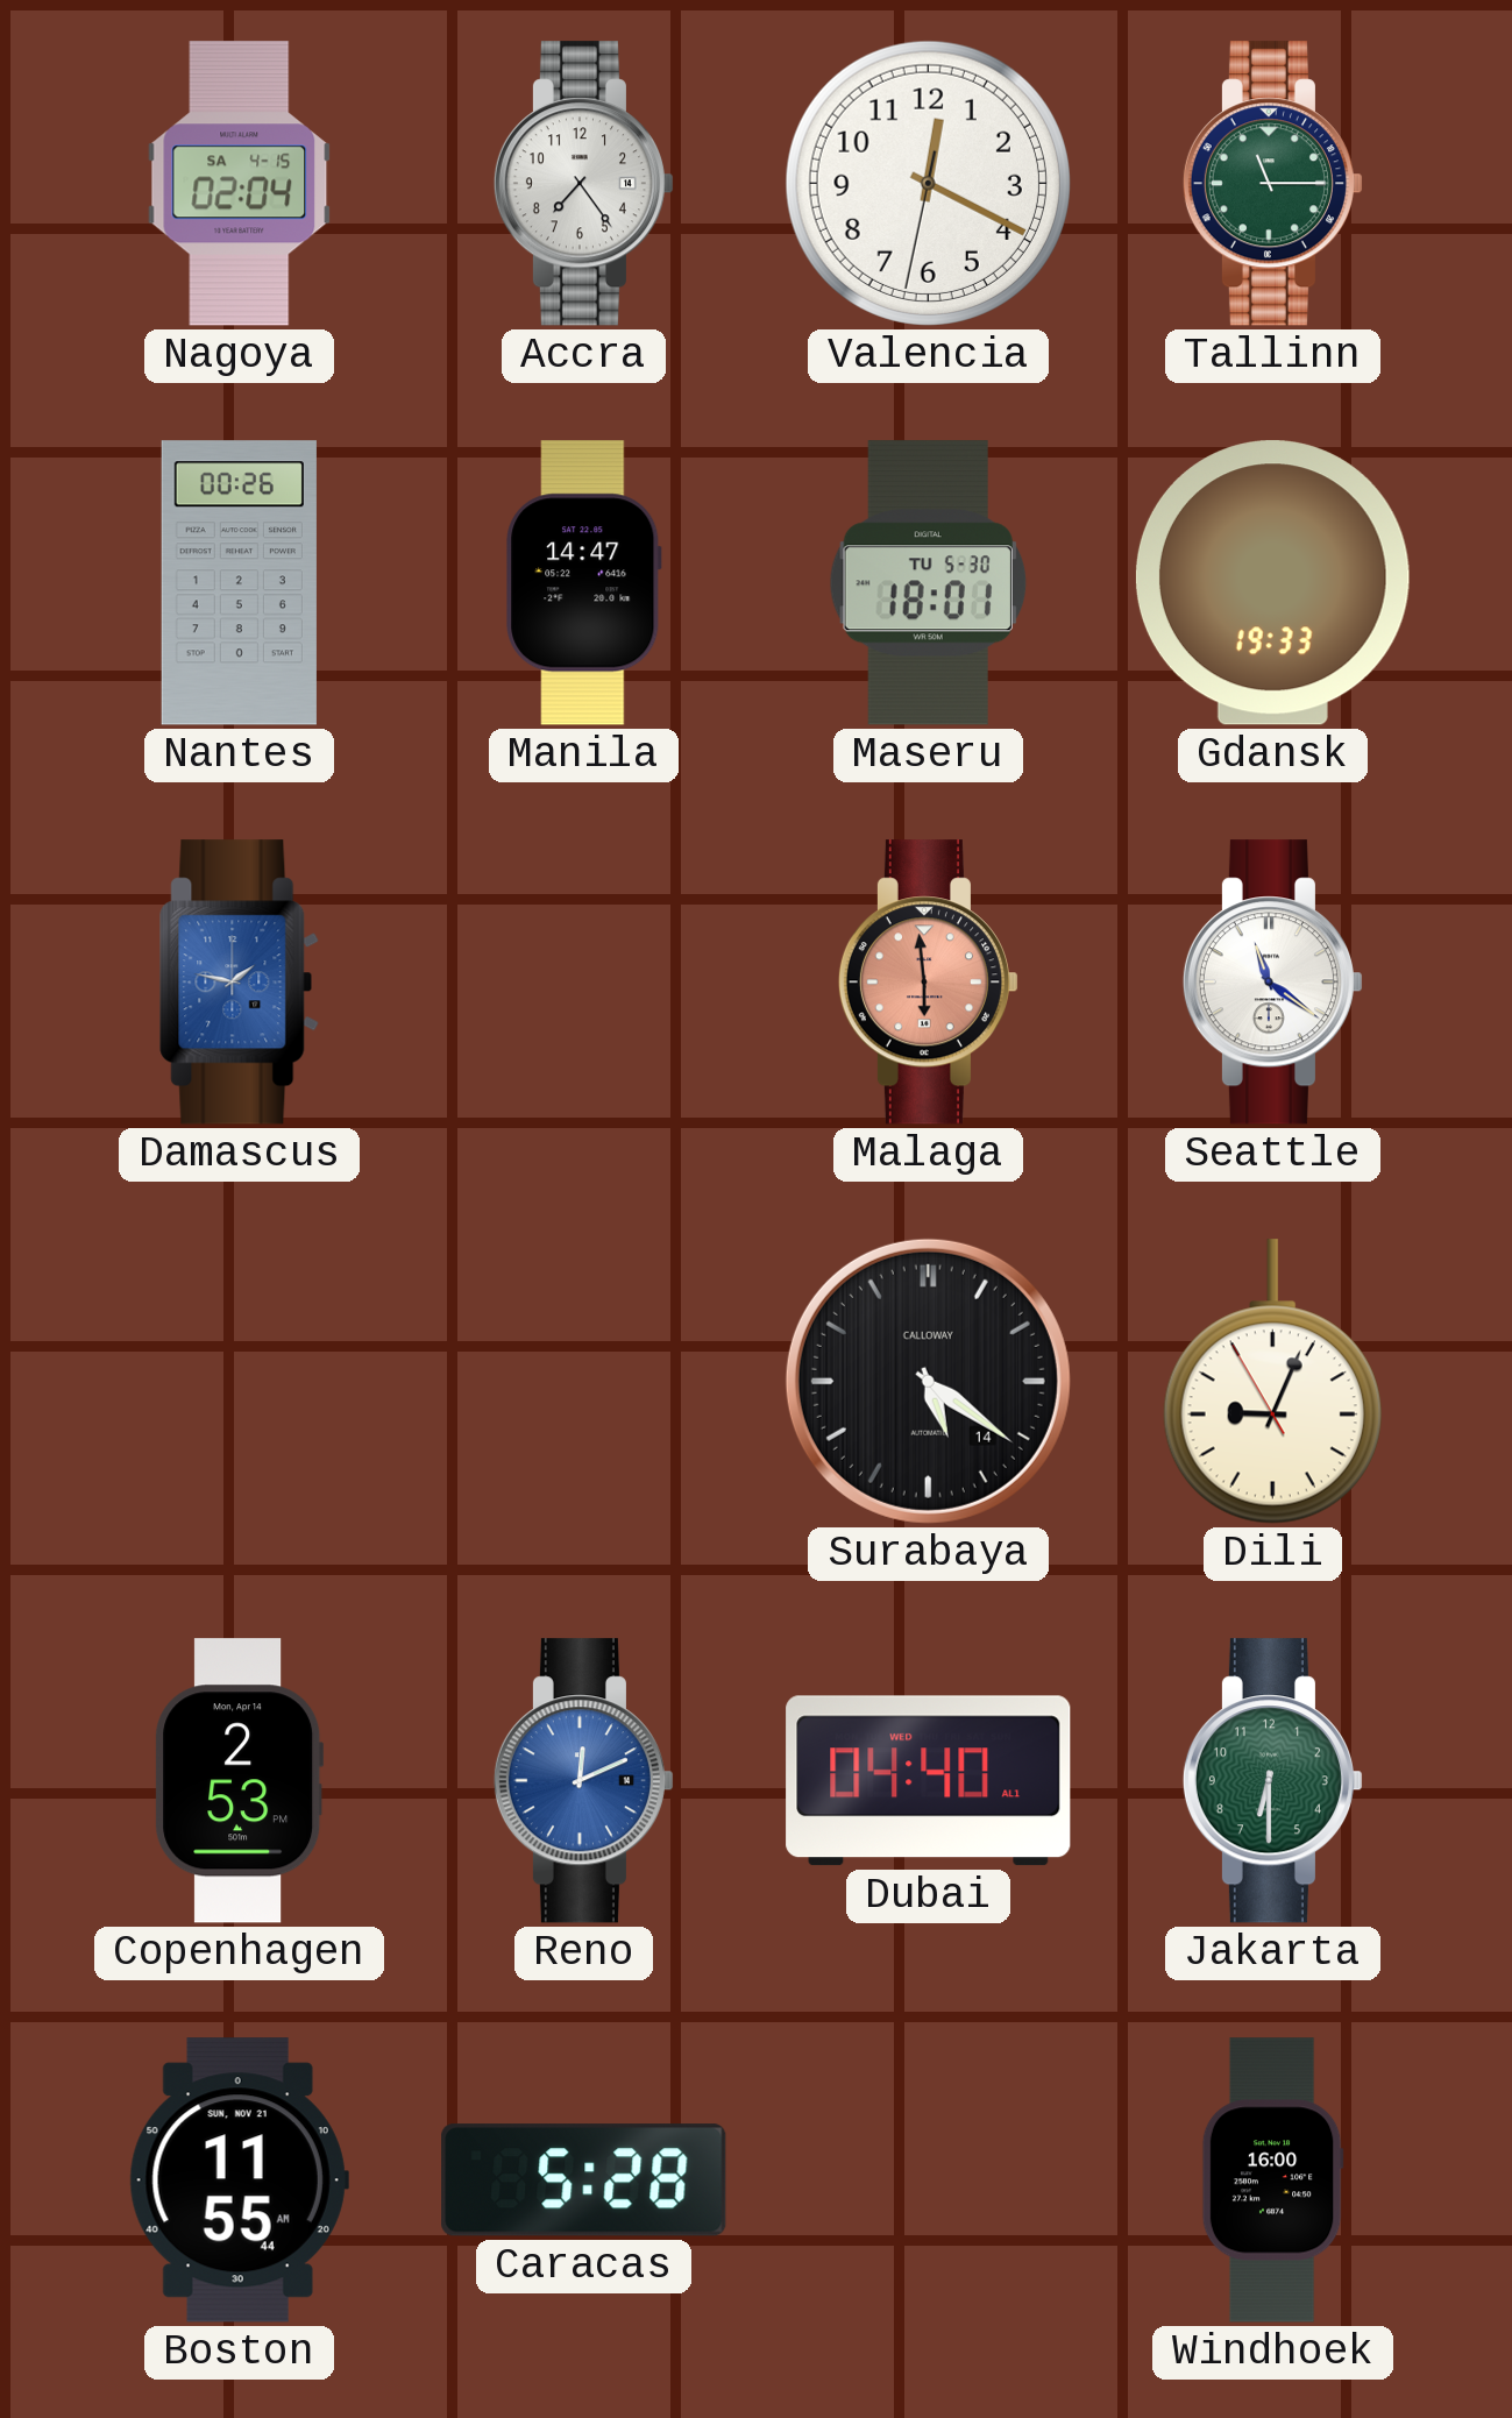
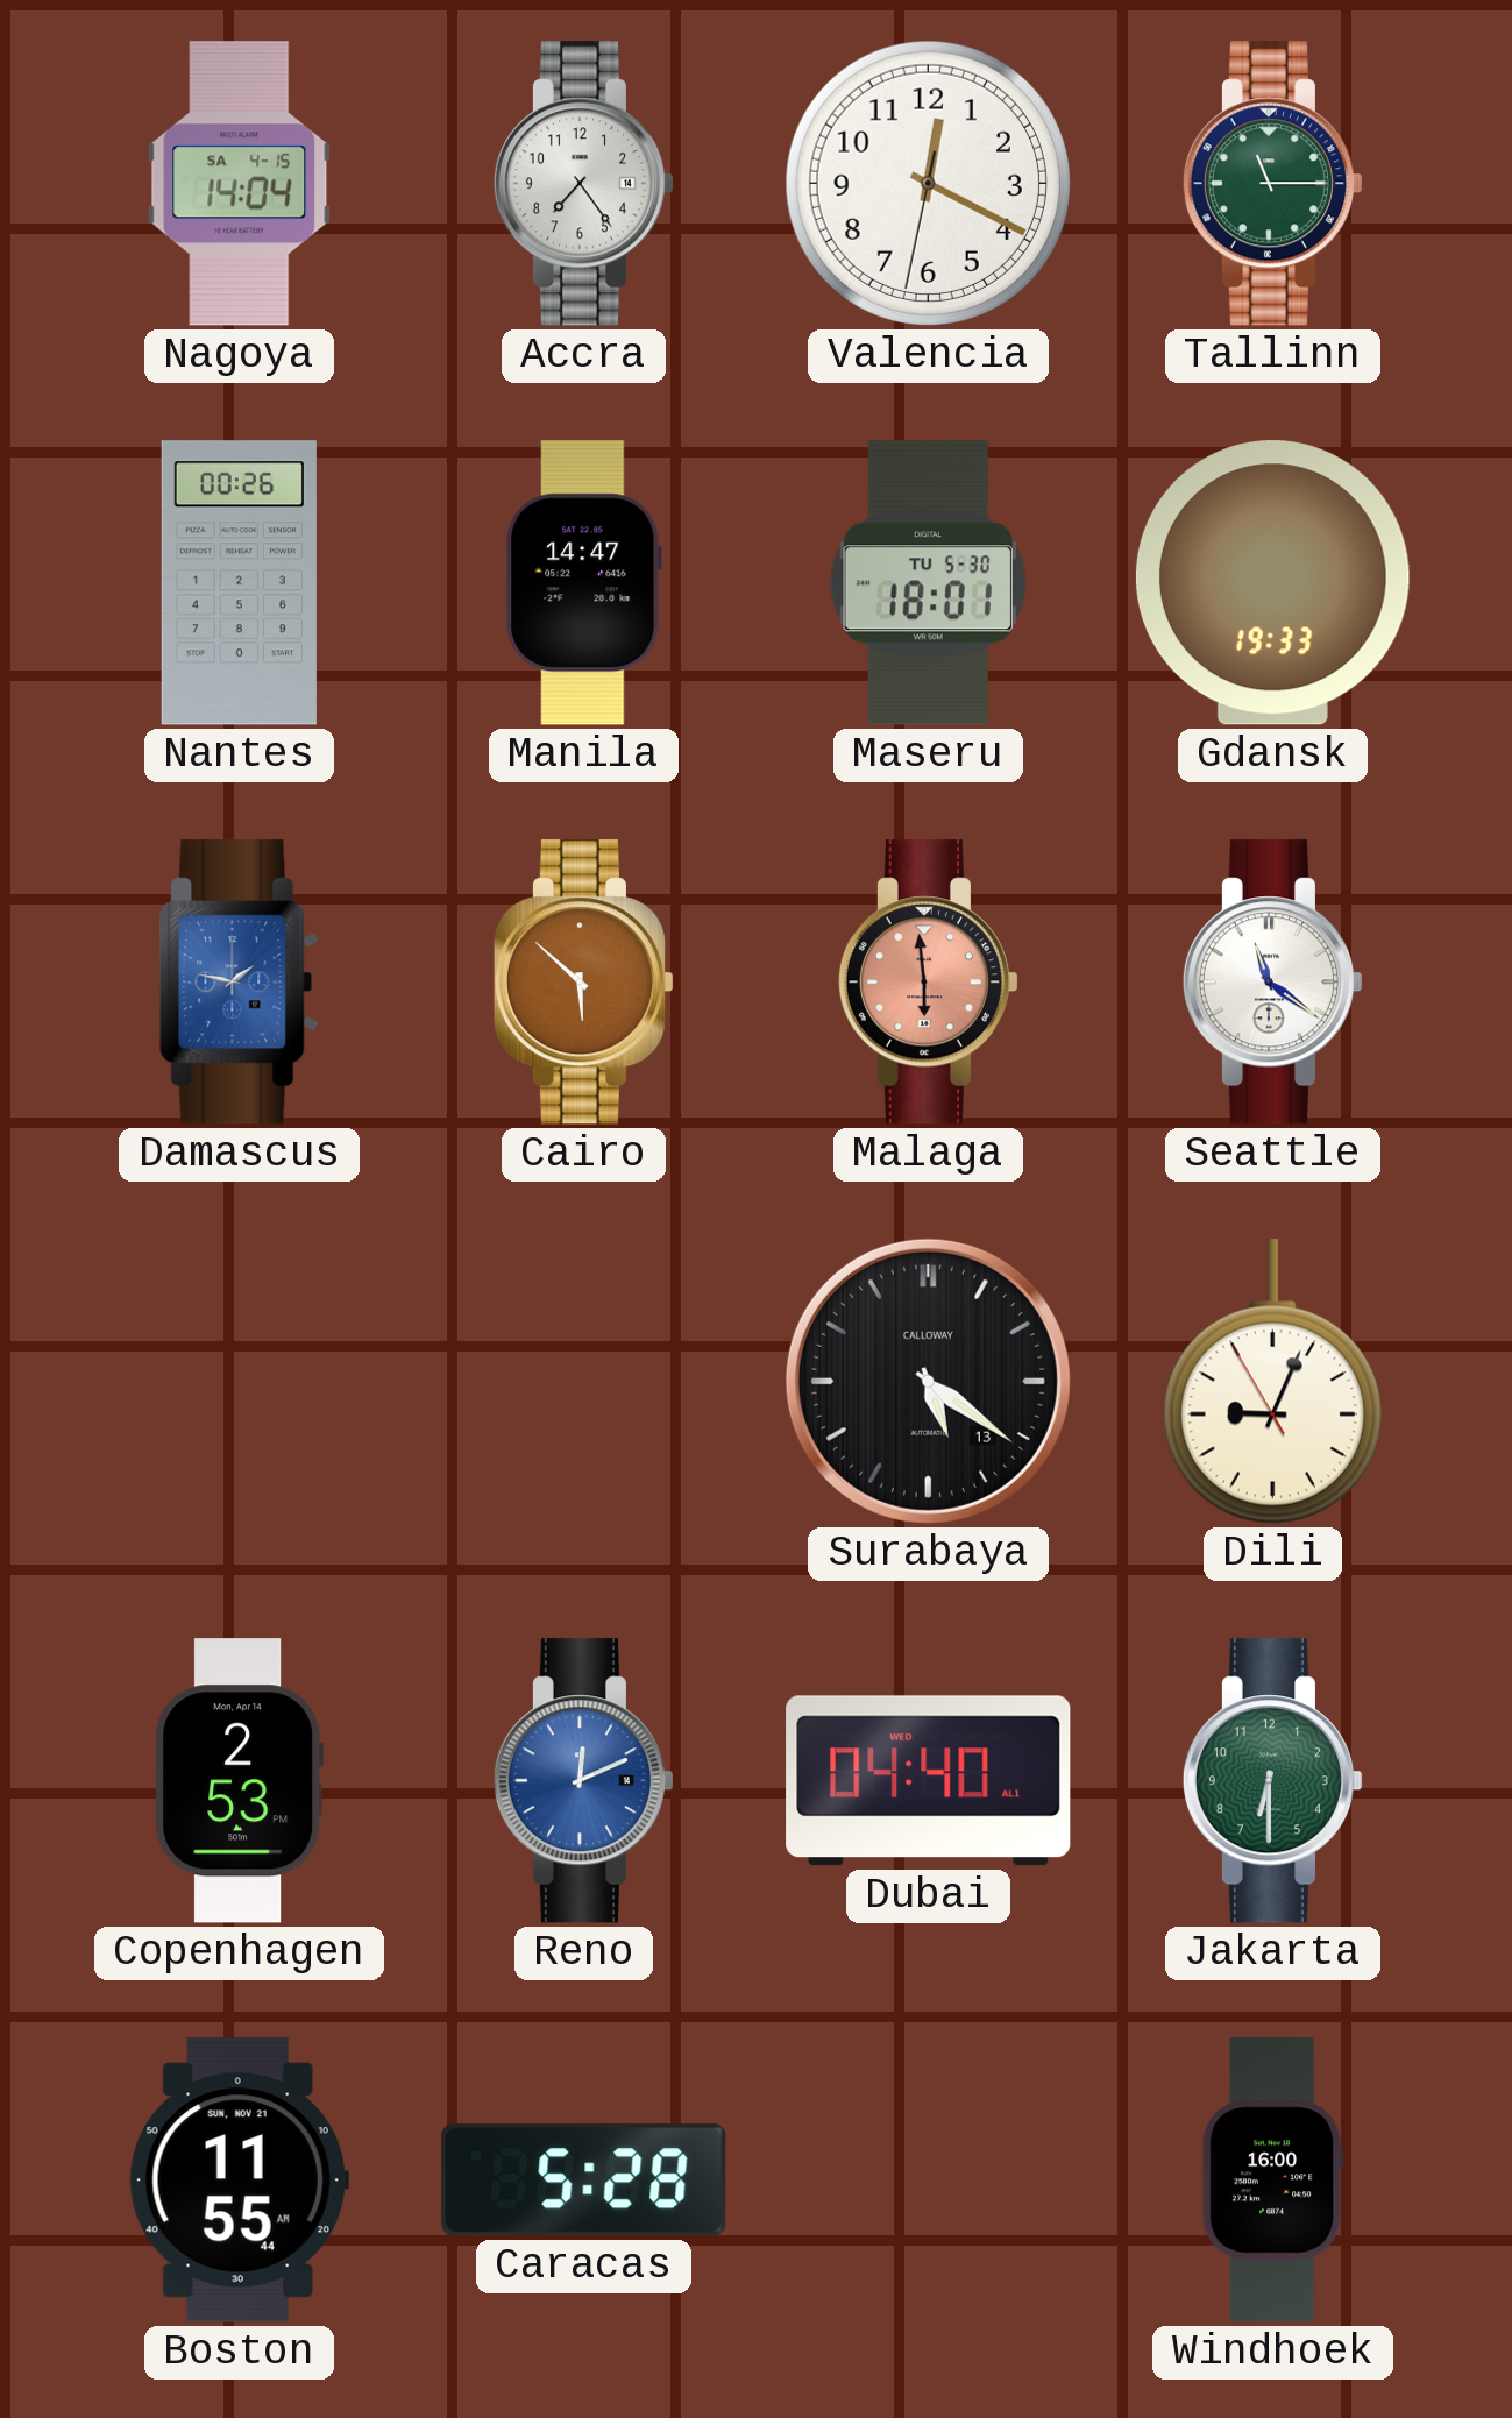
Nagoya: 02:04 -> 14:04
Cairo: none -> 5:52
Surabaya date: 14 -> 13
